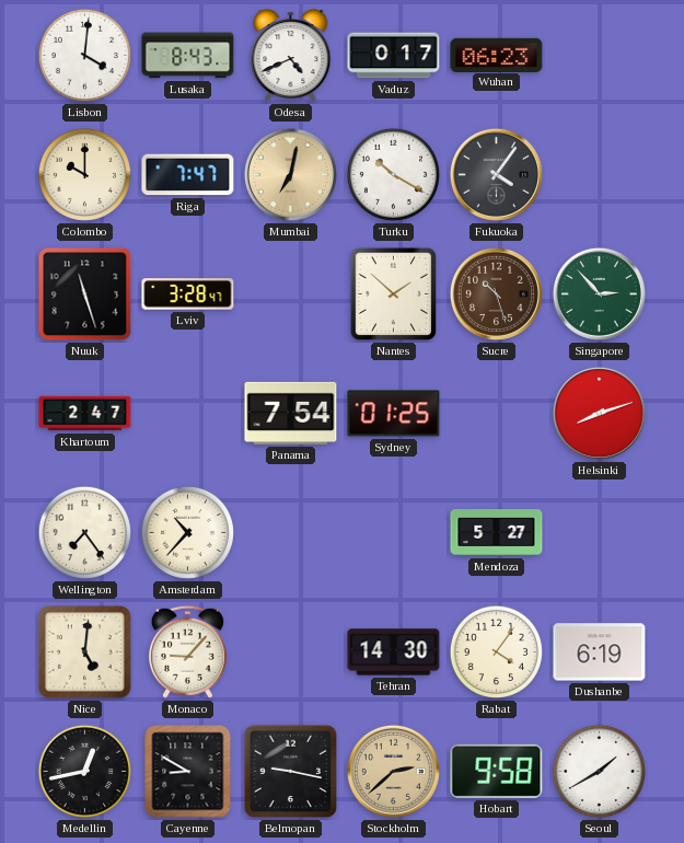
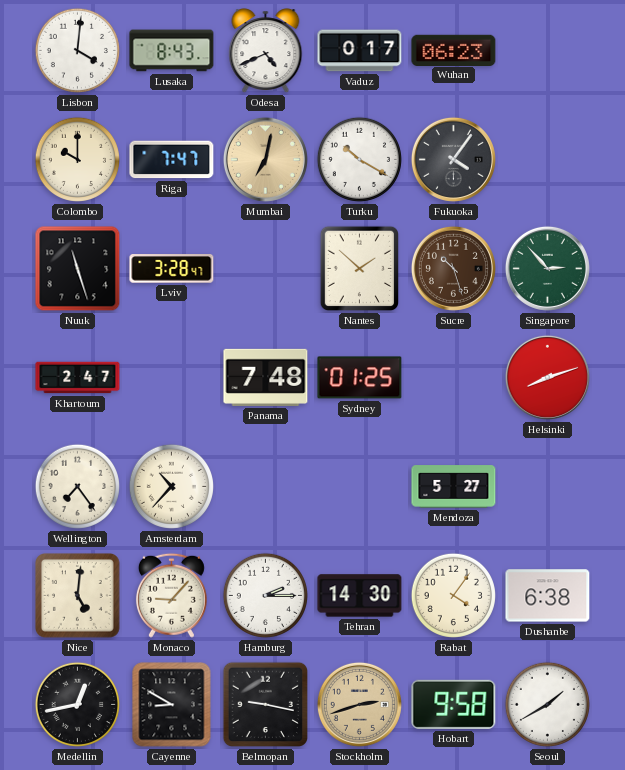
Panama: 7:54 -> 7:48
Hamburg: none -> 2:15
Dushanbe: 6:19 -> 6:38
Stockholm: 2:38 -> 2:42
